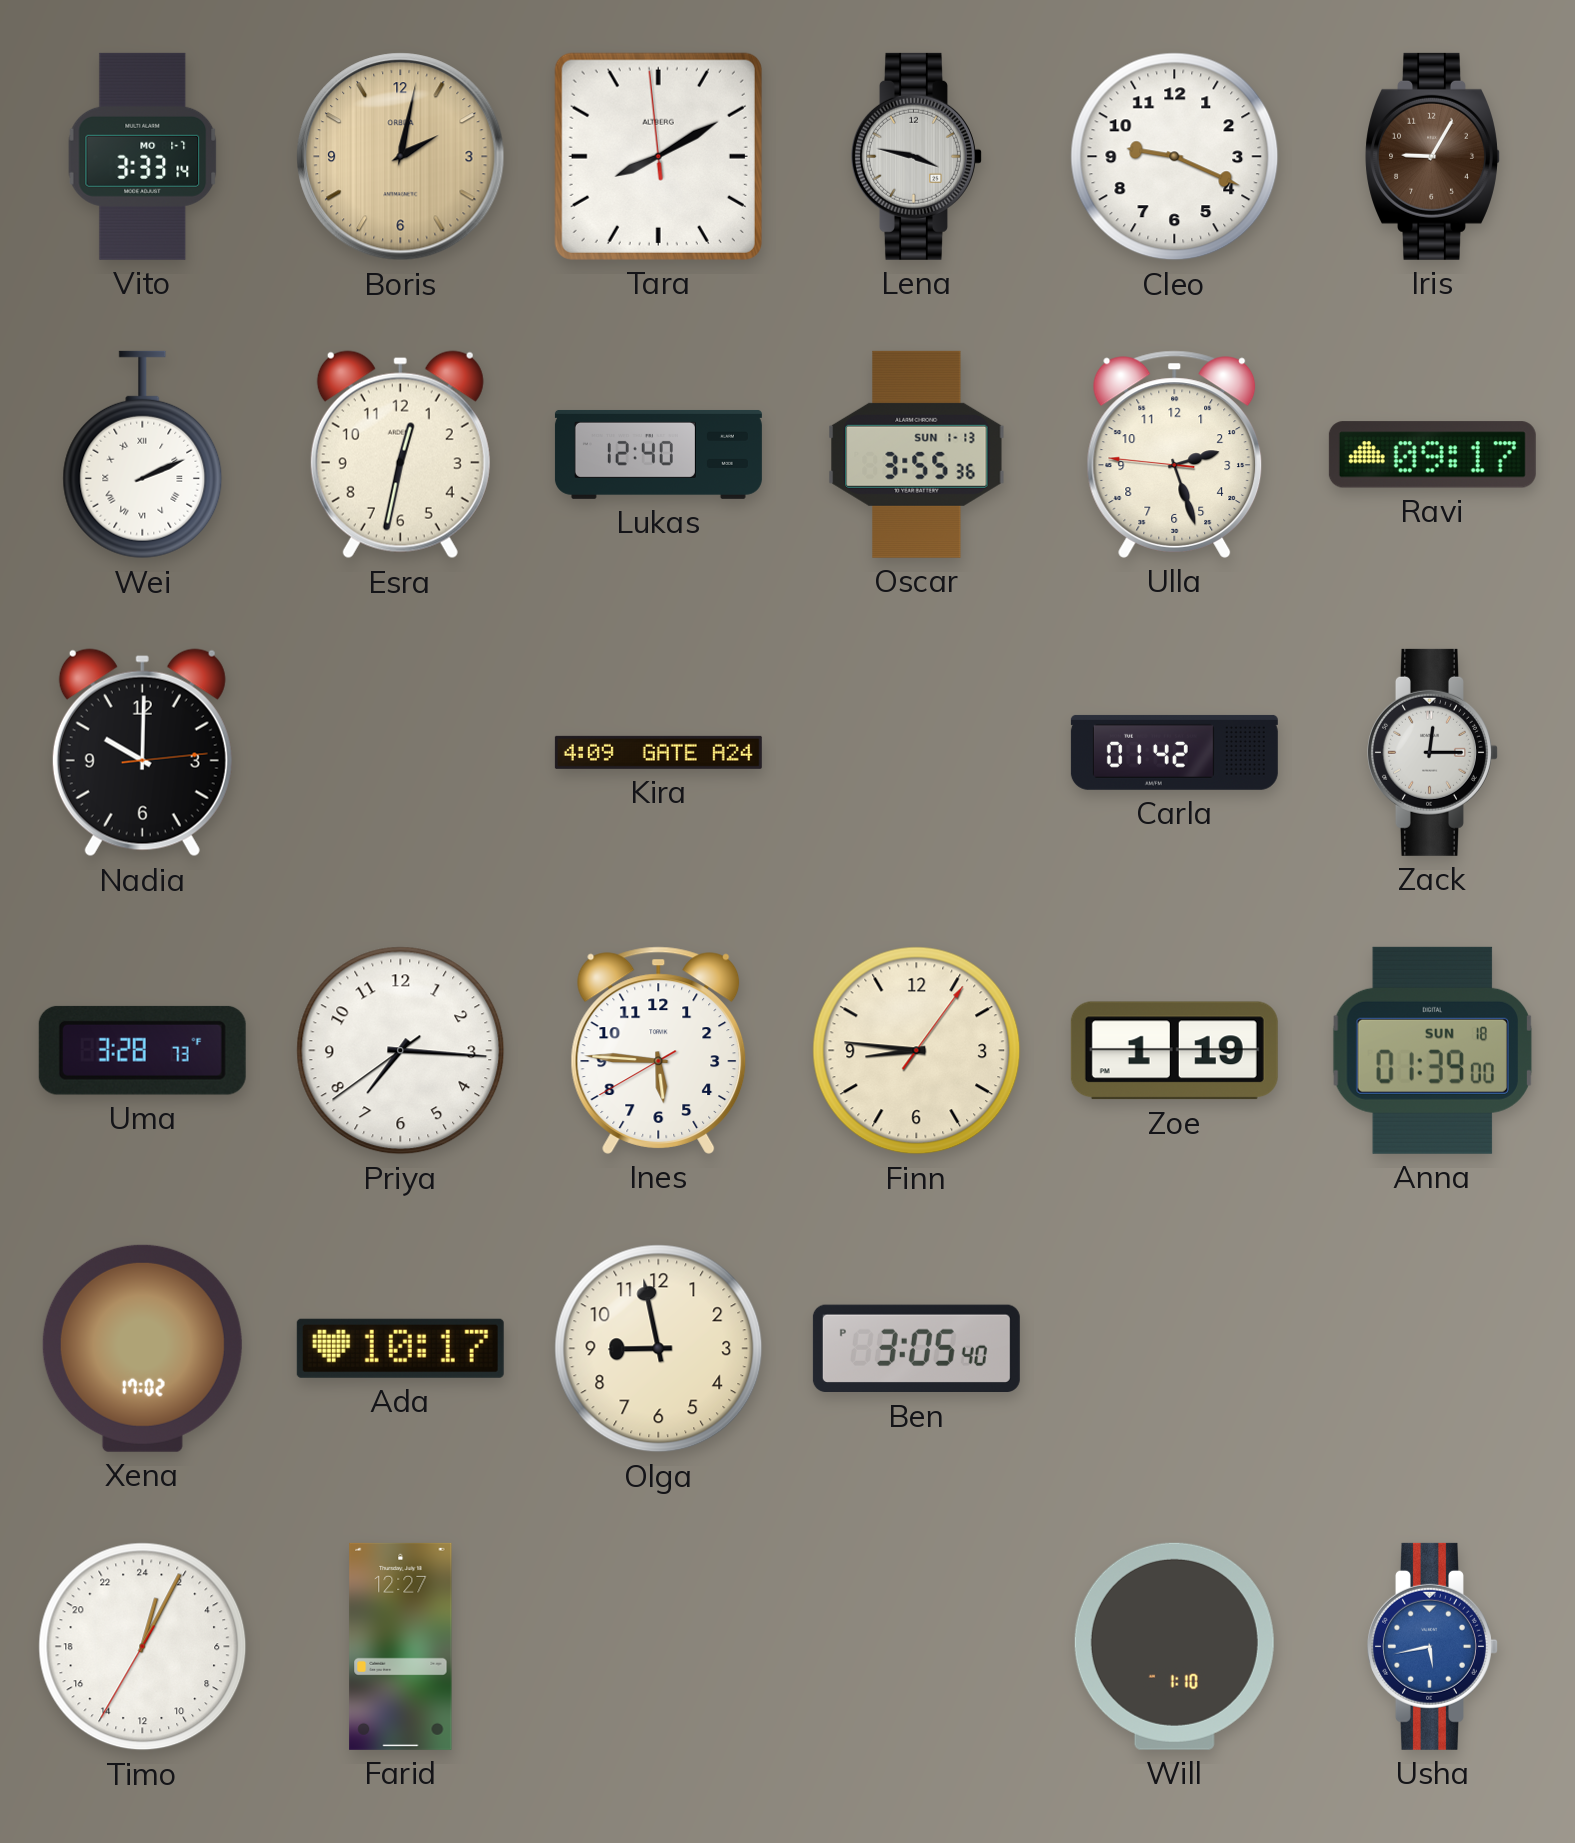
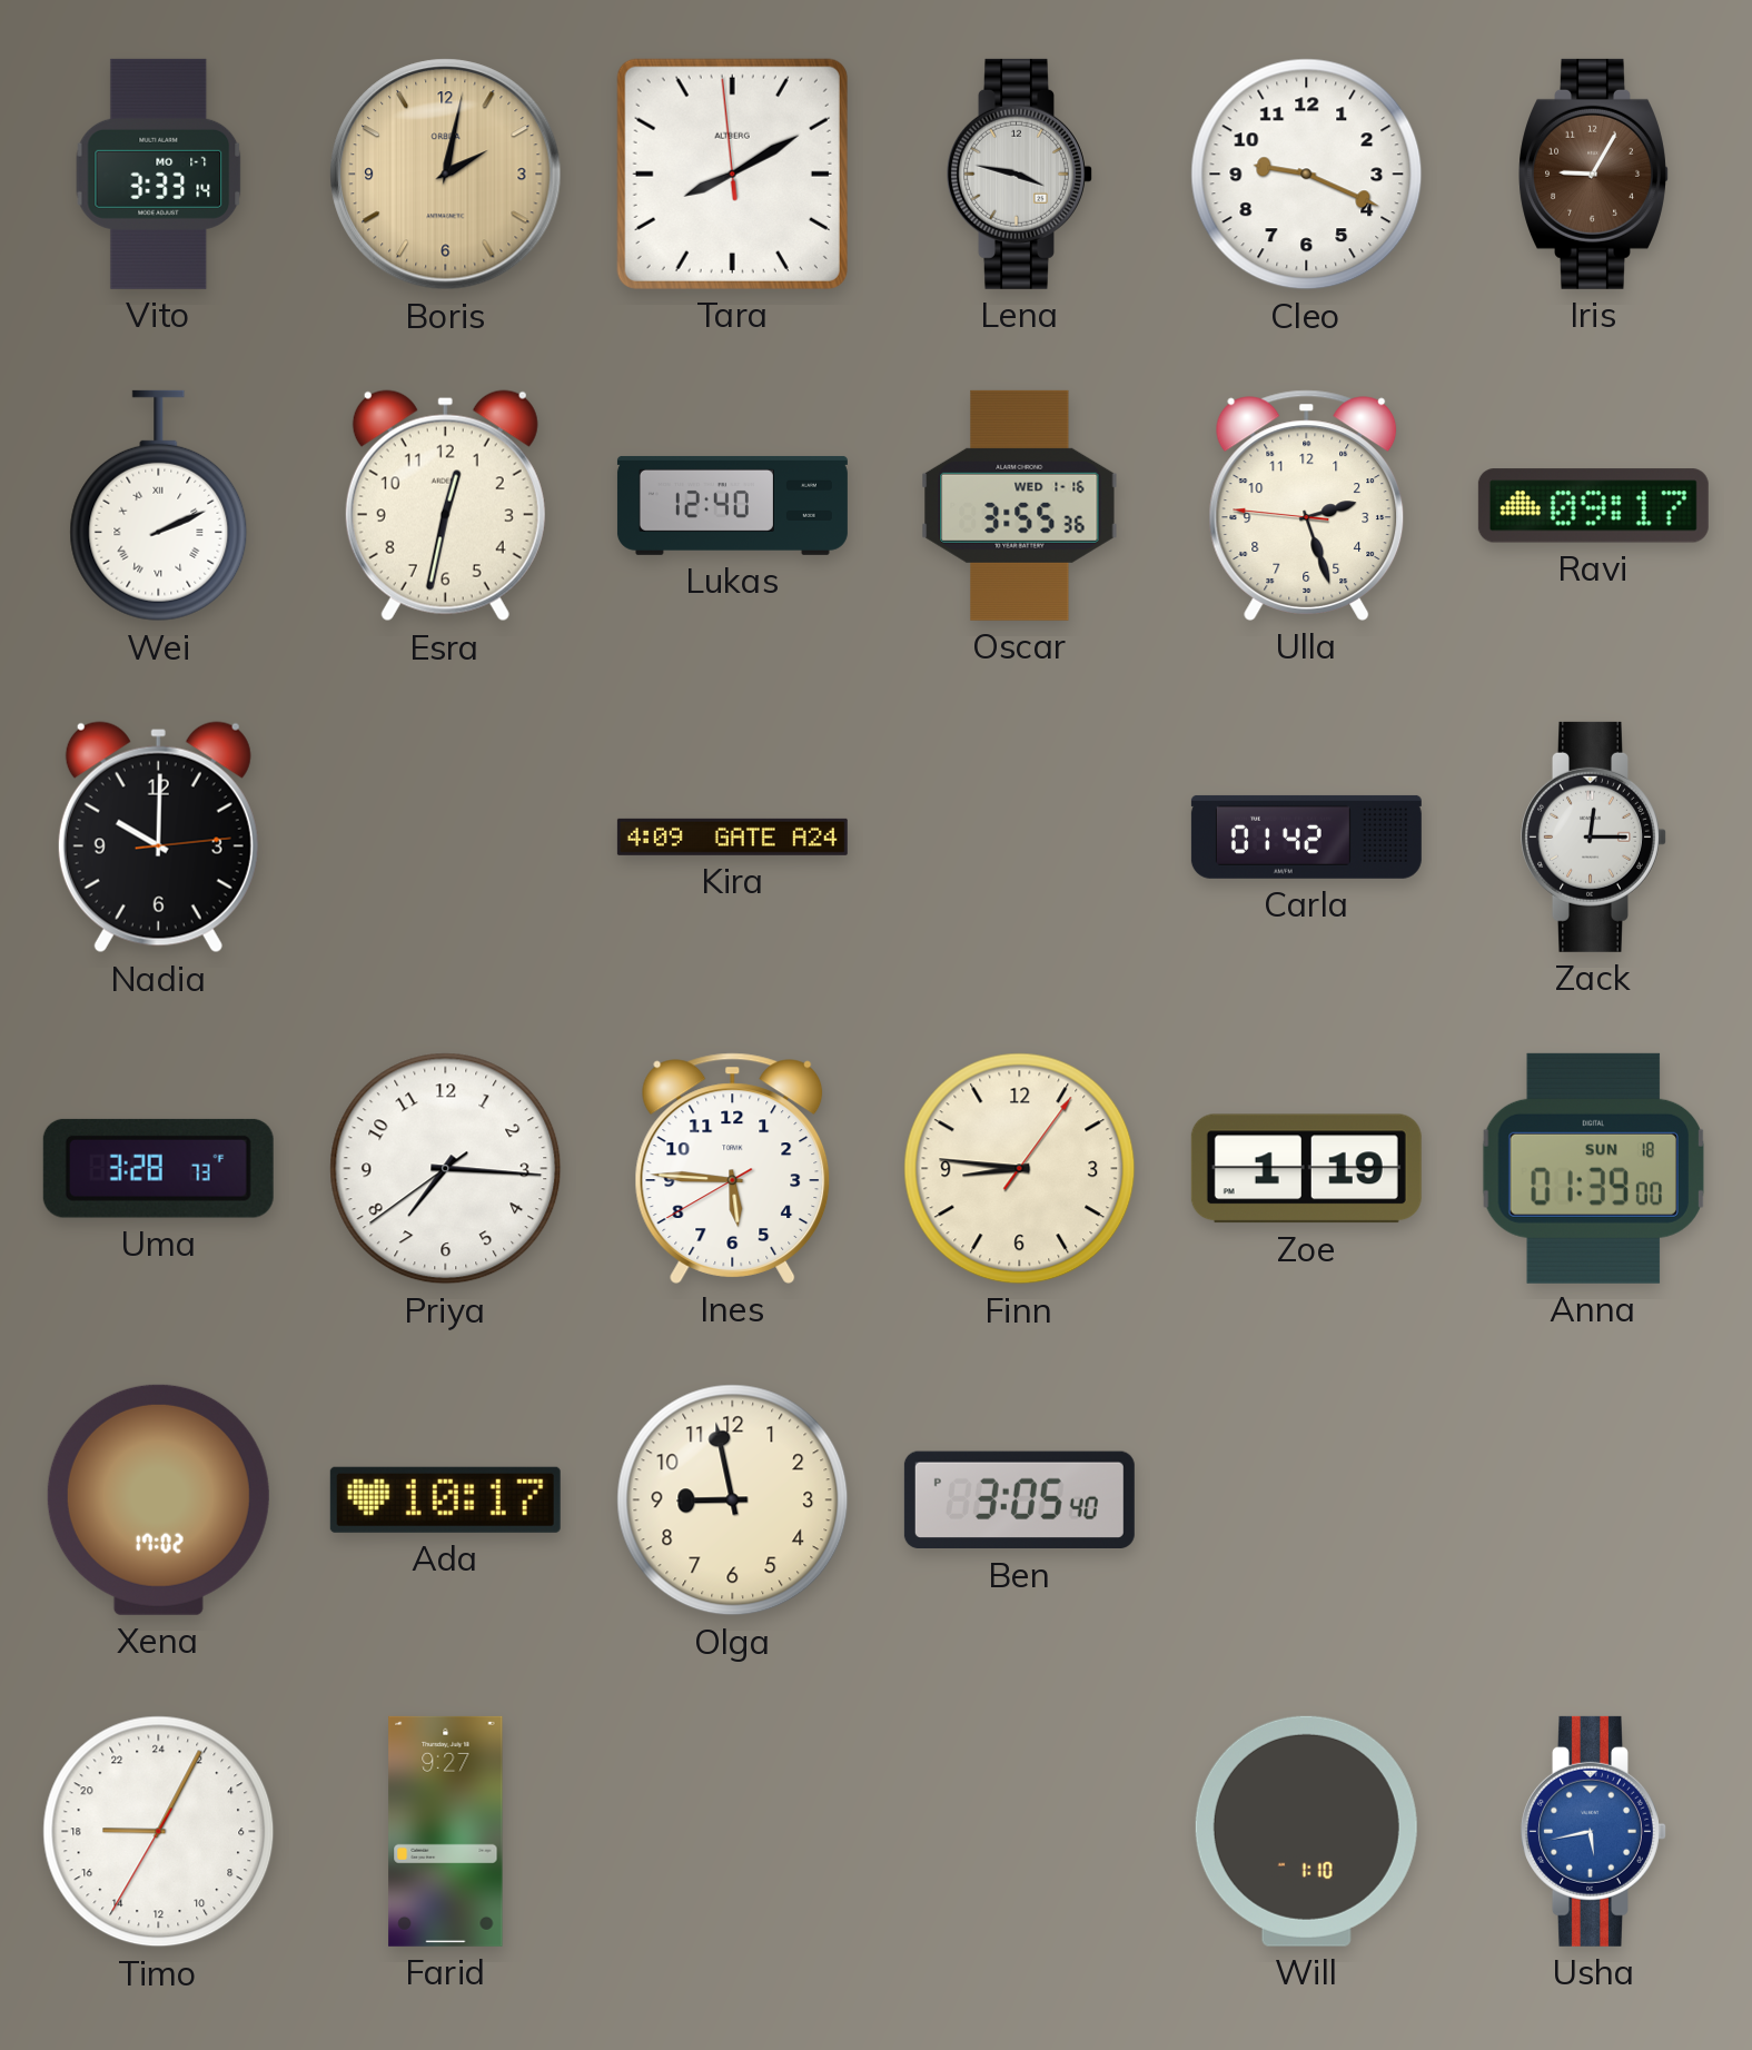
Oscar date: SUN 1-13 -> WED 1-16
Timo: 1:04 -> 18:04
Farid: 12:27 -> 9:27
